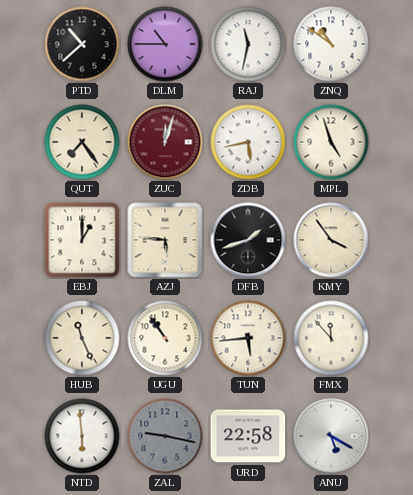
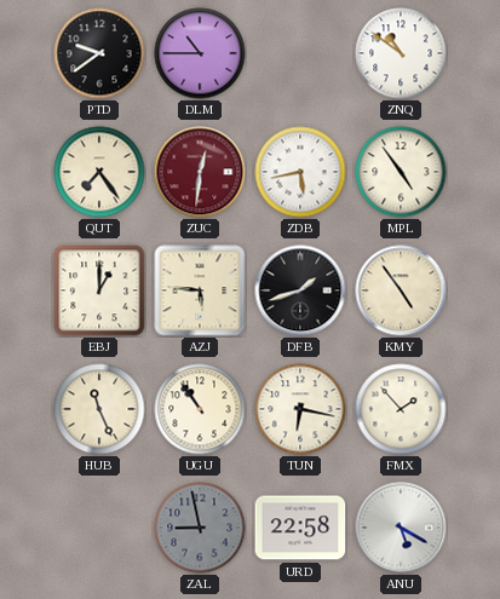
PTD: 10:38 -> 9:39
RAJ: 11:32 -> none
ZUC: 12:03 -> 12:31
MPL: 4:57 -> 4:54
KMY: 3:54 -> 4:54
TUN: 5:44 -> 6:17
FMX: 11:53 -> 1:53
NTD: 5:59 -> none
ZAL: 9:17 -> 8:58
